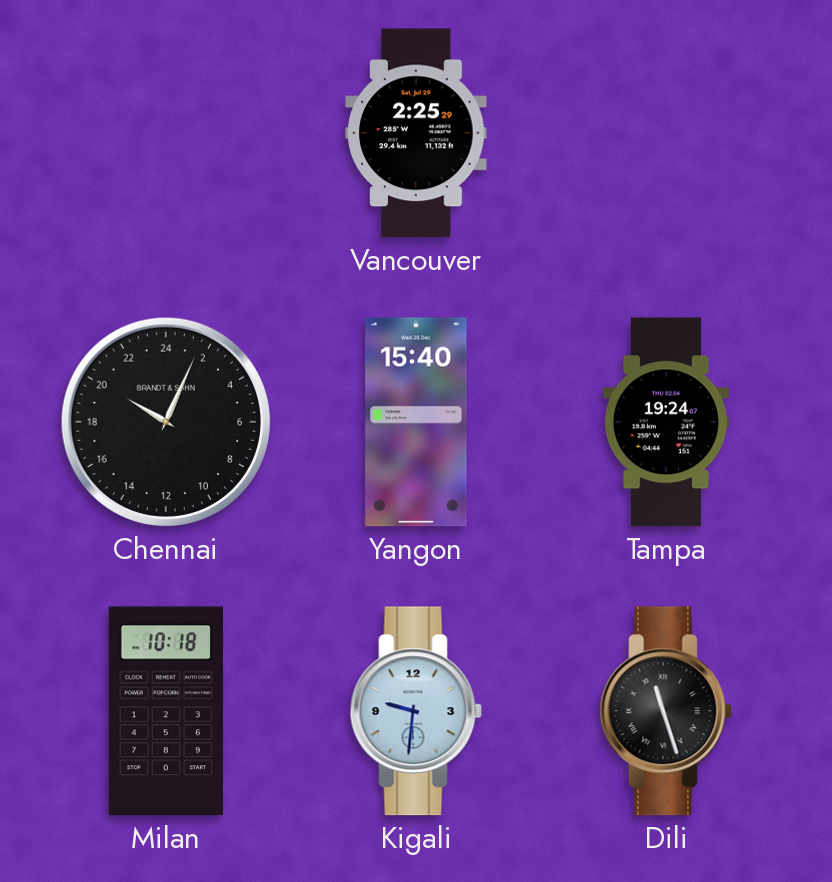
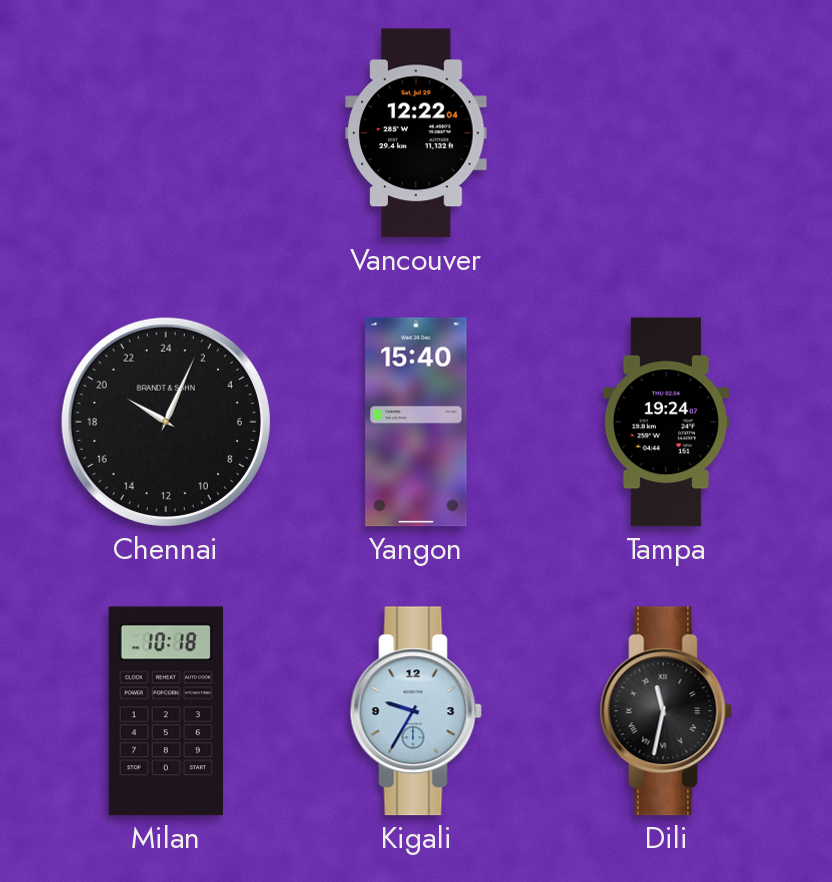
Vancouver: 2:25 -> 12:22
Kigali: 9:31 -> 9:35
Dili: 11:27 -> 11:32
